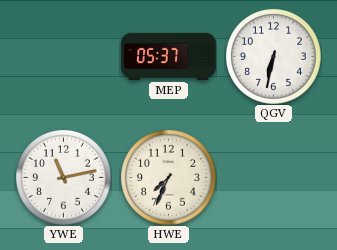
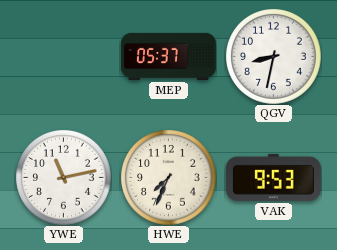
QGV: 6:32 -> 8:32
VAK: none -> 9:53
